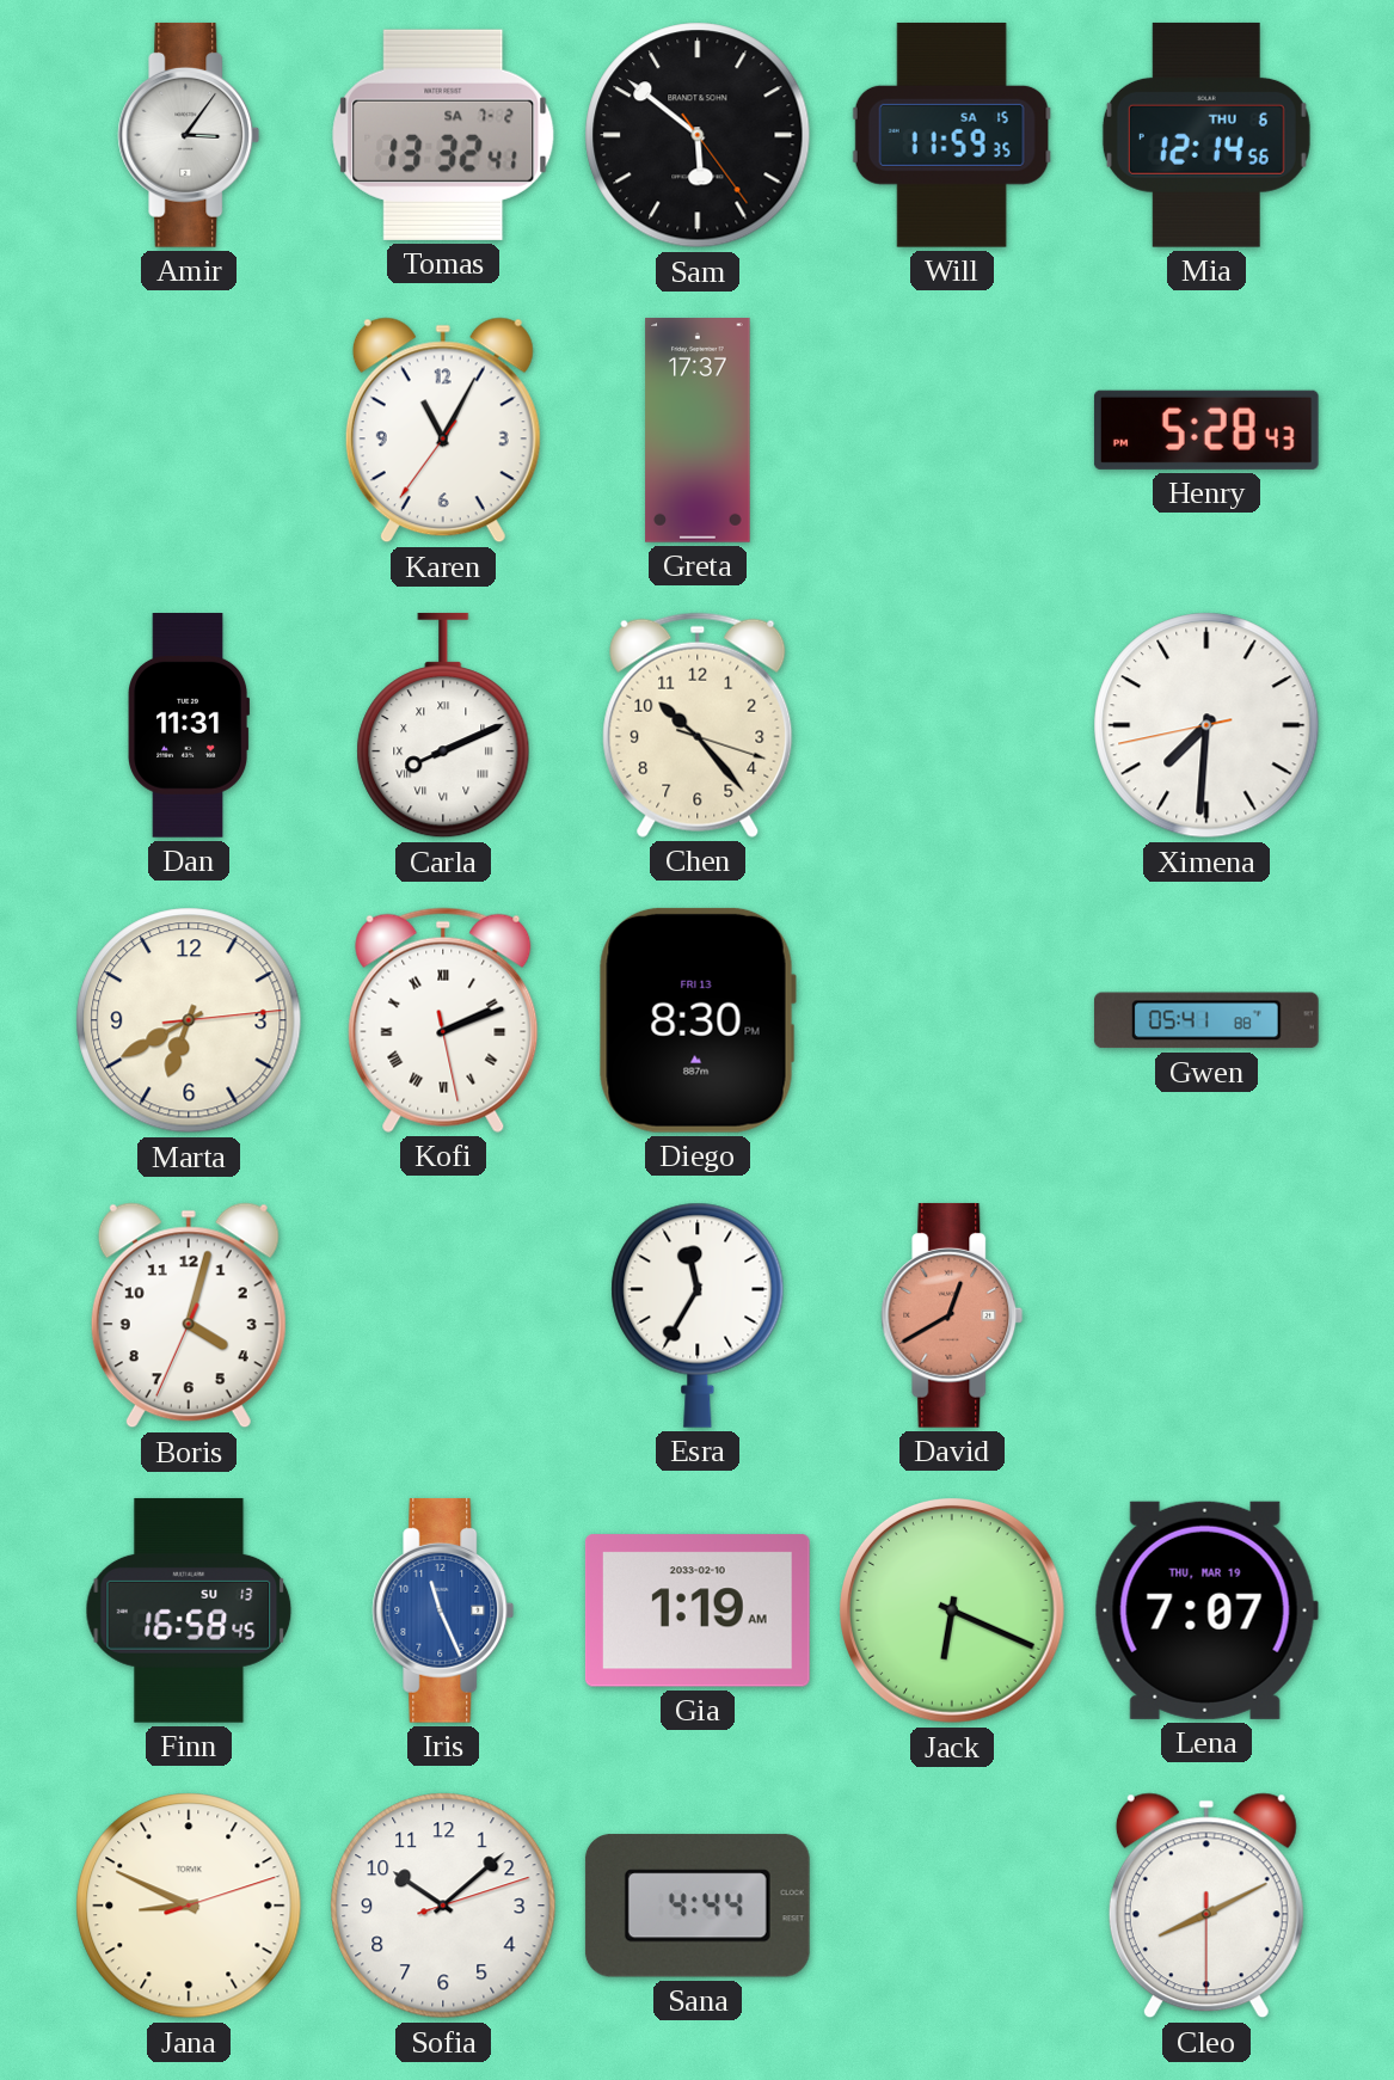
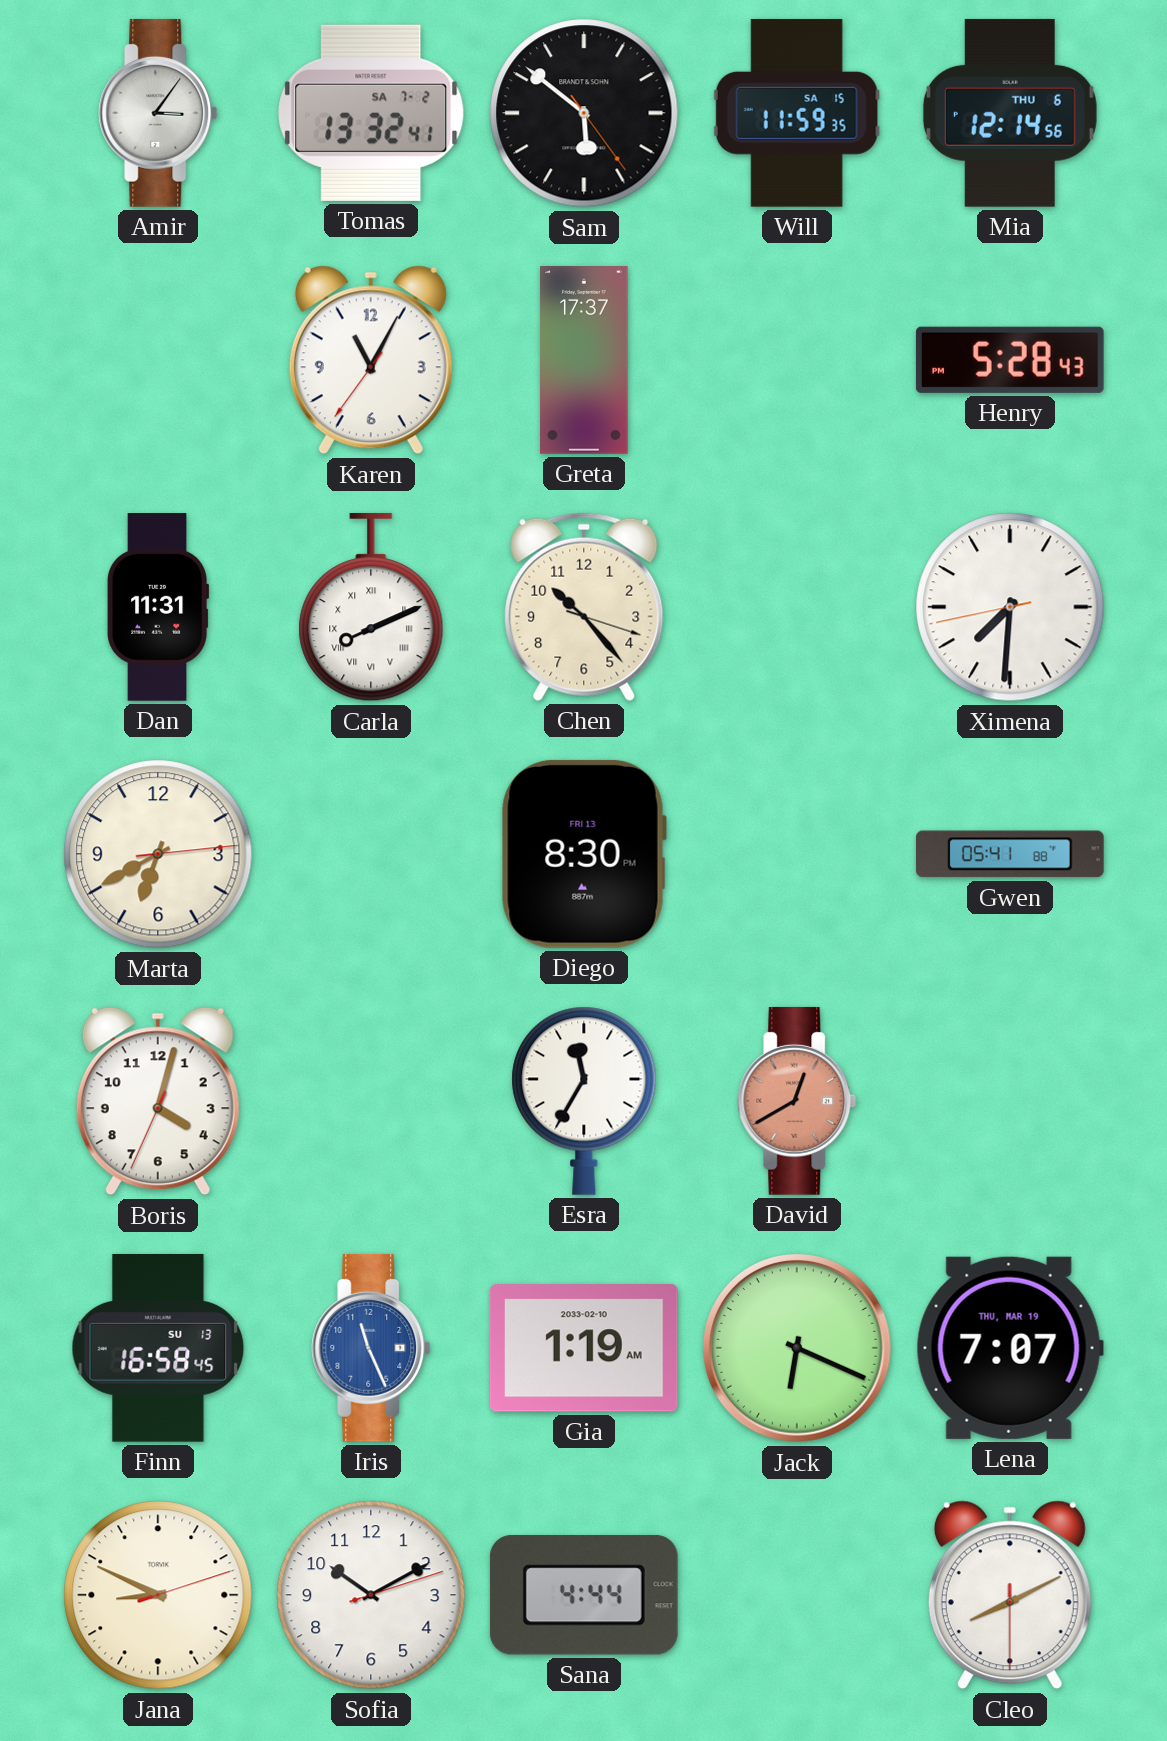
Kofi: 2:11 -> none
Sofia: 10:08 -> 10:10
